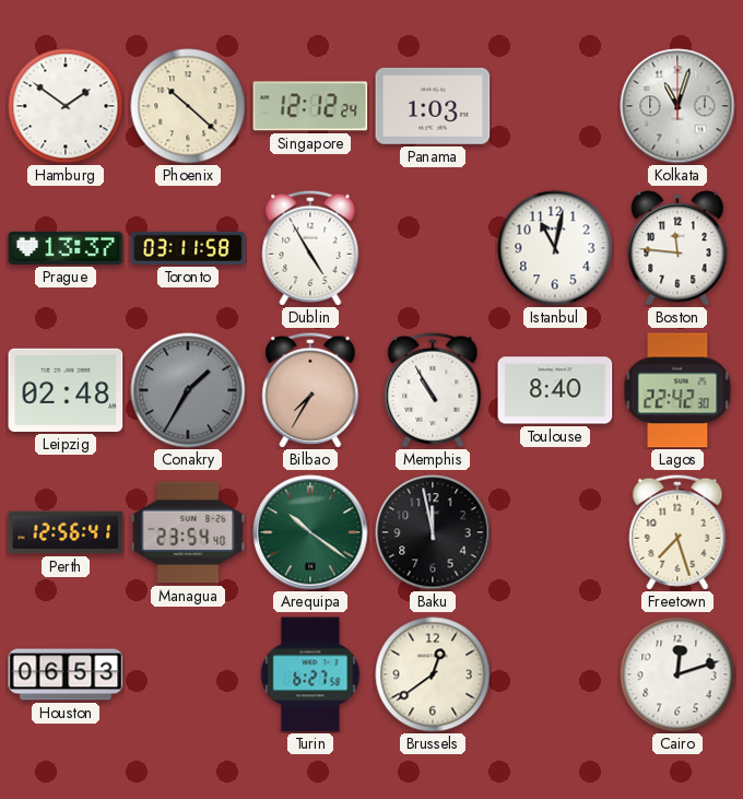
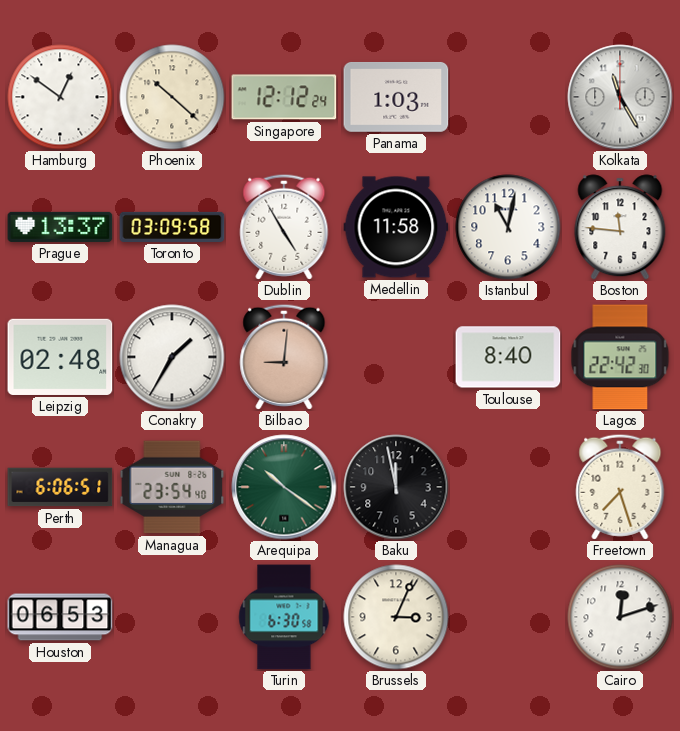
Hamburg: 1:51 -> 12:51
Kolkata: 11:03 -> 11:25
Toronto: 03:11 -> 03:09
Medellin: none -> 11:58
Conakry dial: grey -> white
Bilbao: 7:35 -> 9:01
Memphis: 10:55 -> none
Perth: 12:56 -> 6:06
Turin: 6:27 -> 6:30
Brussels: 12:39 -> 3:04
